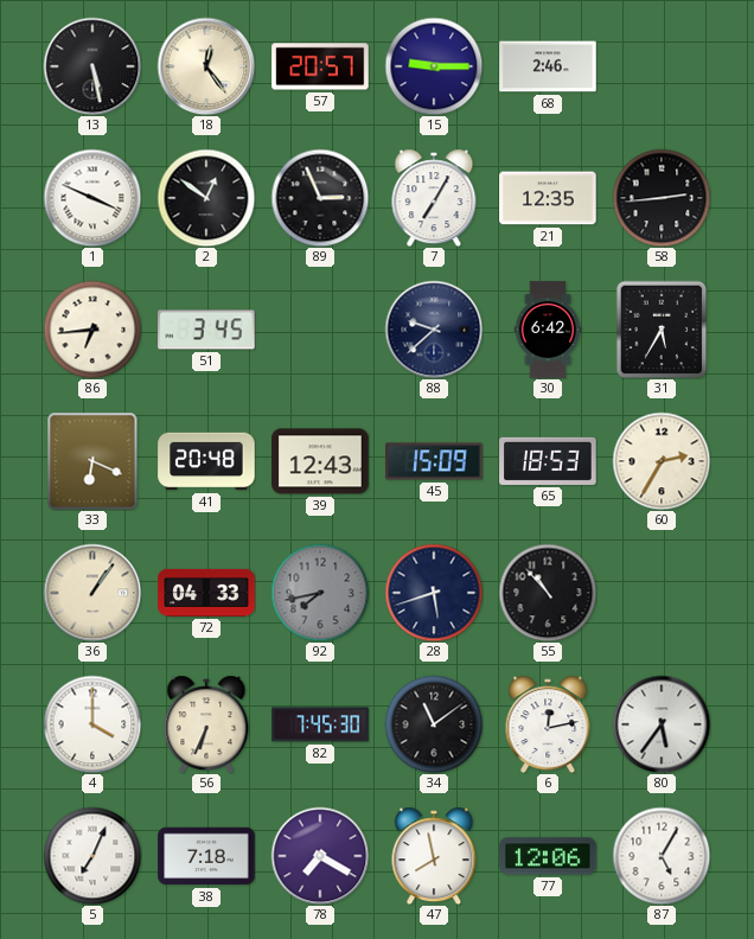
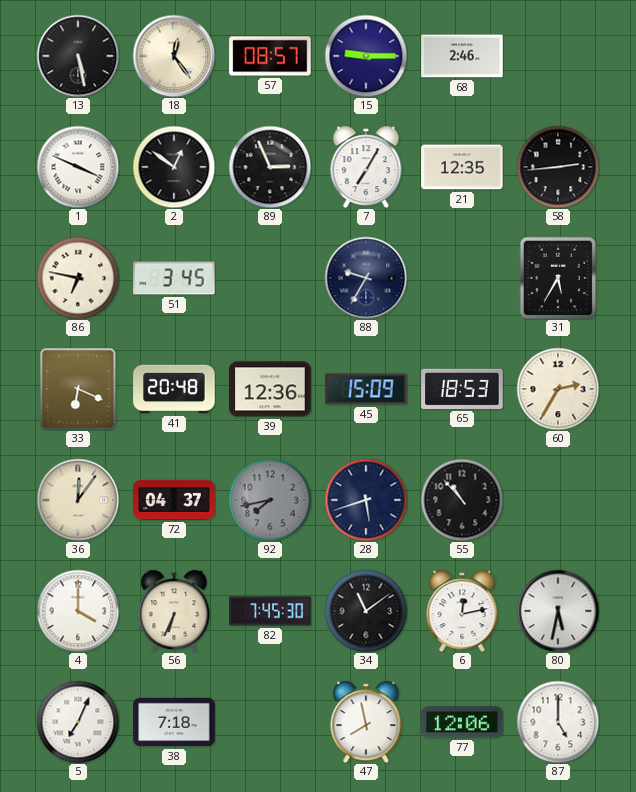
57: 20:57 -> 08:57
86: 6:44 -> 6:47
88: 9:38 -> 9:35
30: 6:42 -> none
39: 12:43 -> 12:36
36: 1:06 -> 12:06
72: 04:33 -> 04:37
80: 5:36 -> 5:32
78: 7:20 -> none
87: 5:05 -> 5:00
